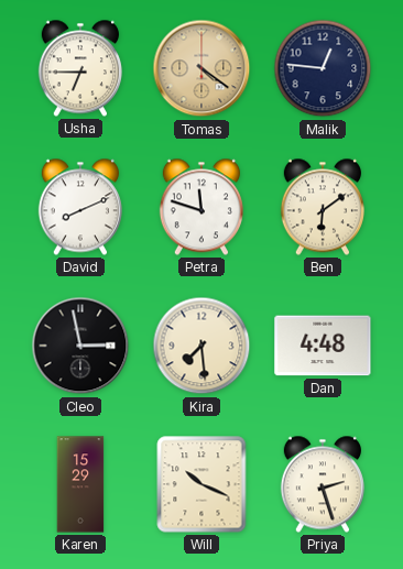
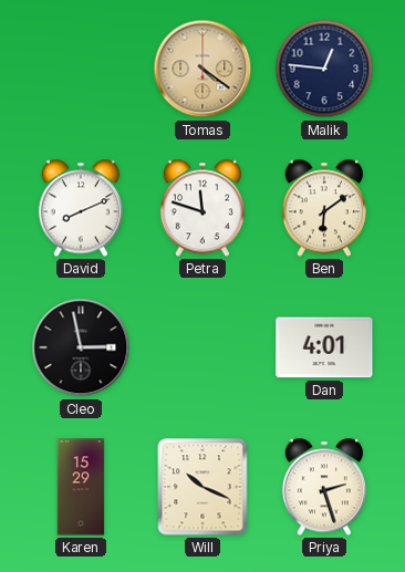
Usha: 6:45 -> none
Kira: 7:29 -> none
Dan: 4:48 -> 4:01
